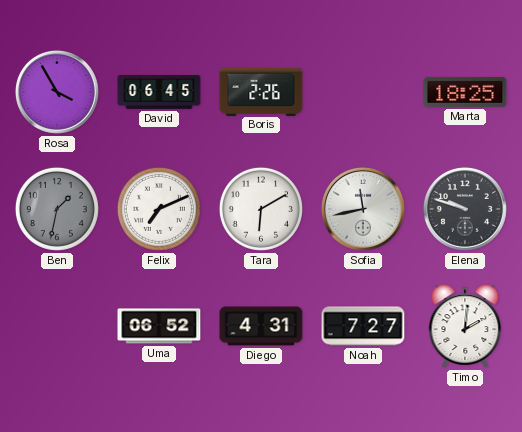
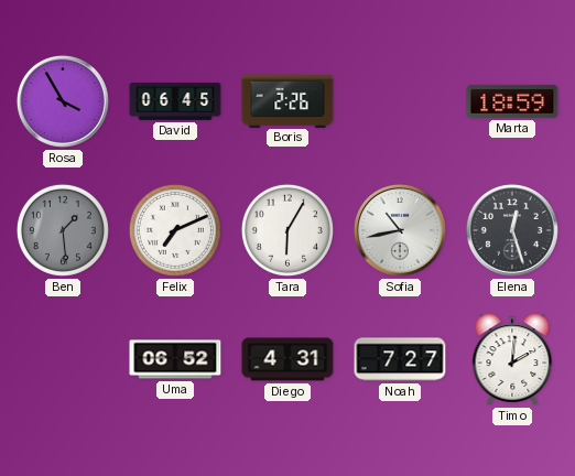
Marta: 18:25 -> 18:59
Ben: 1:32 -> 1:29
Tara: 6:10 -> 6:05
Sofia: 11:43 -> 10:43
Elena: 9:48 -> 12:27
